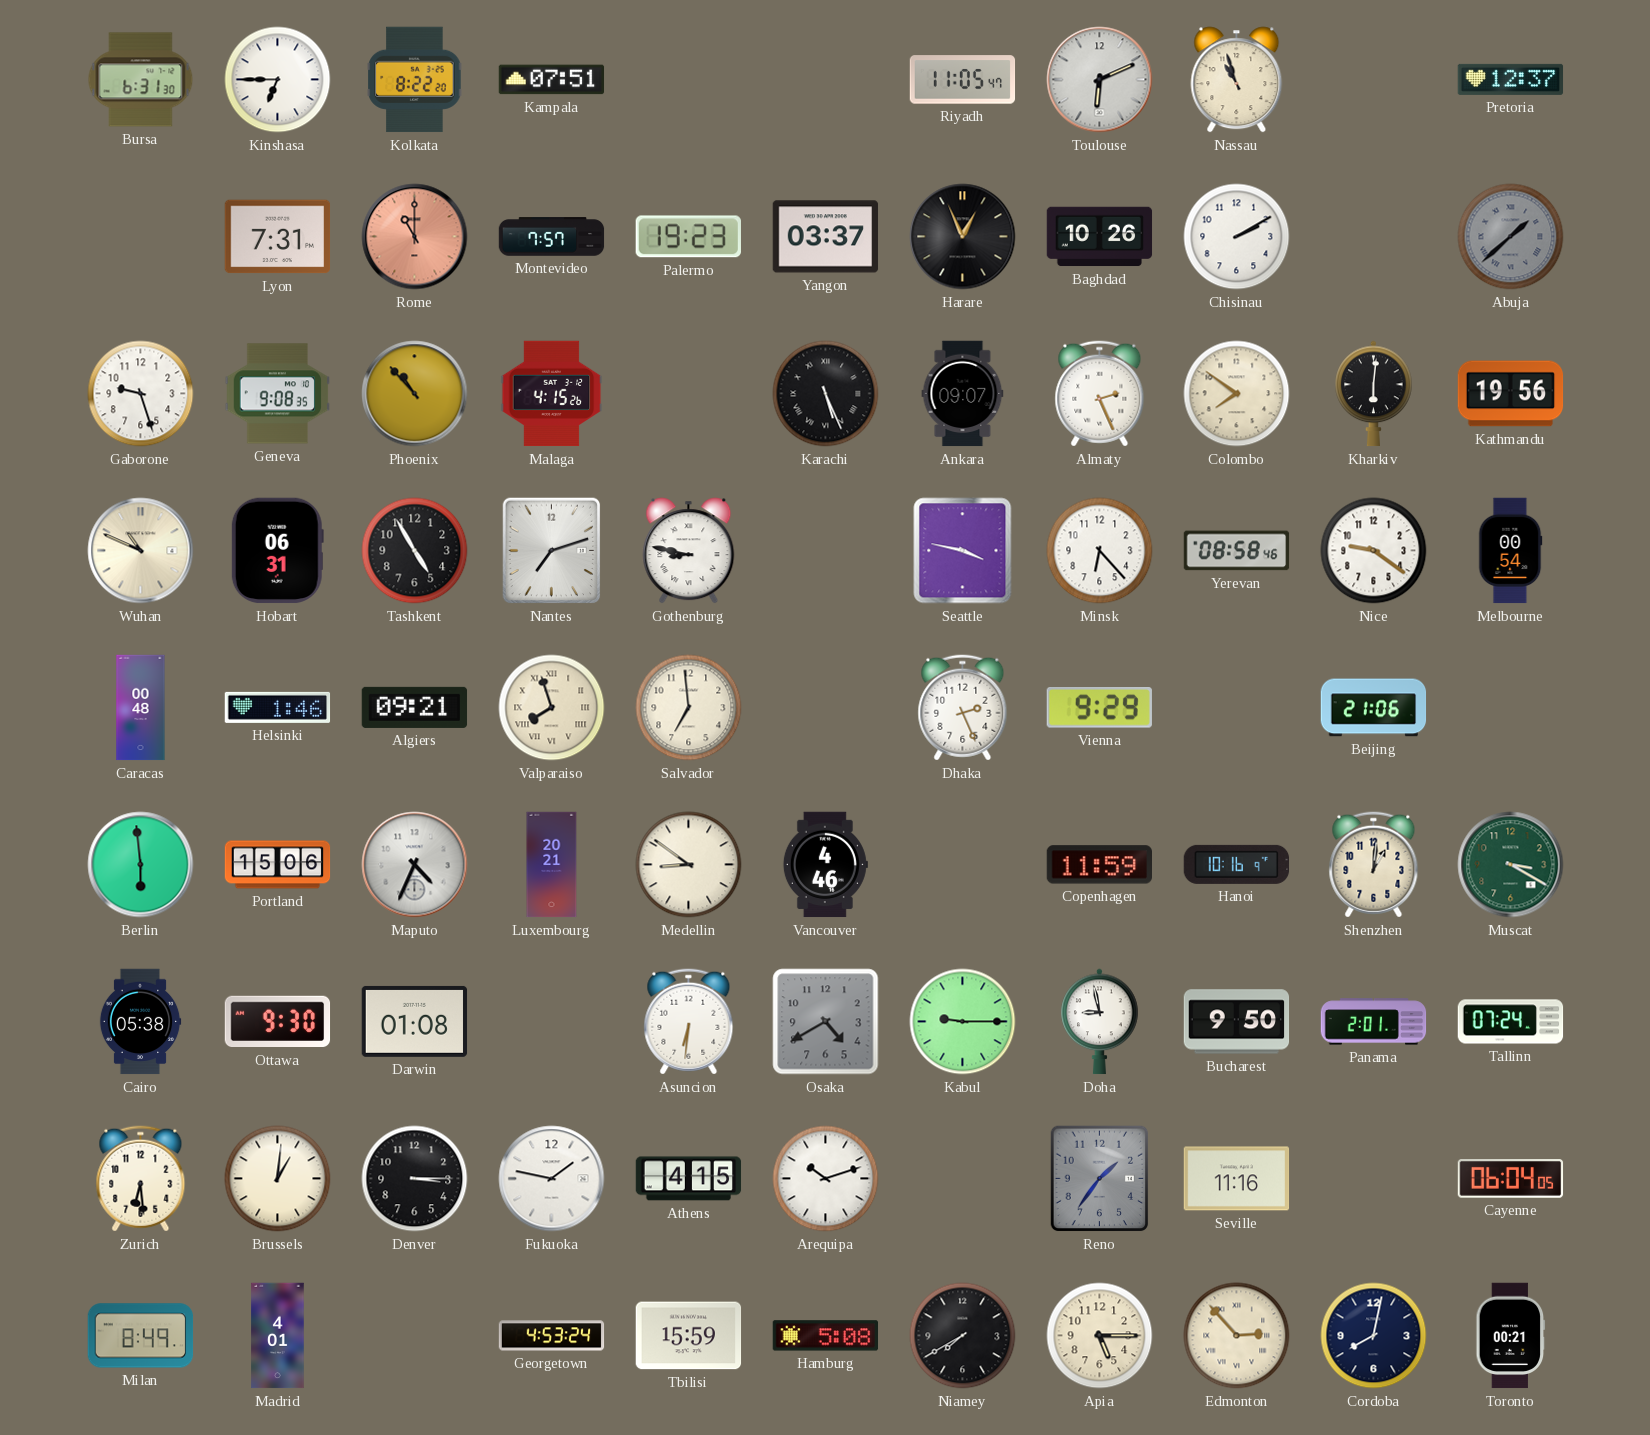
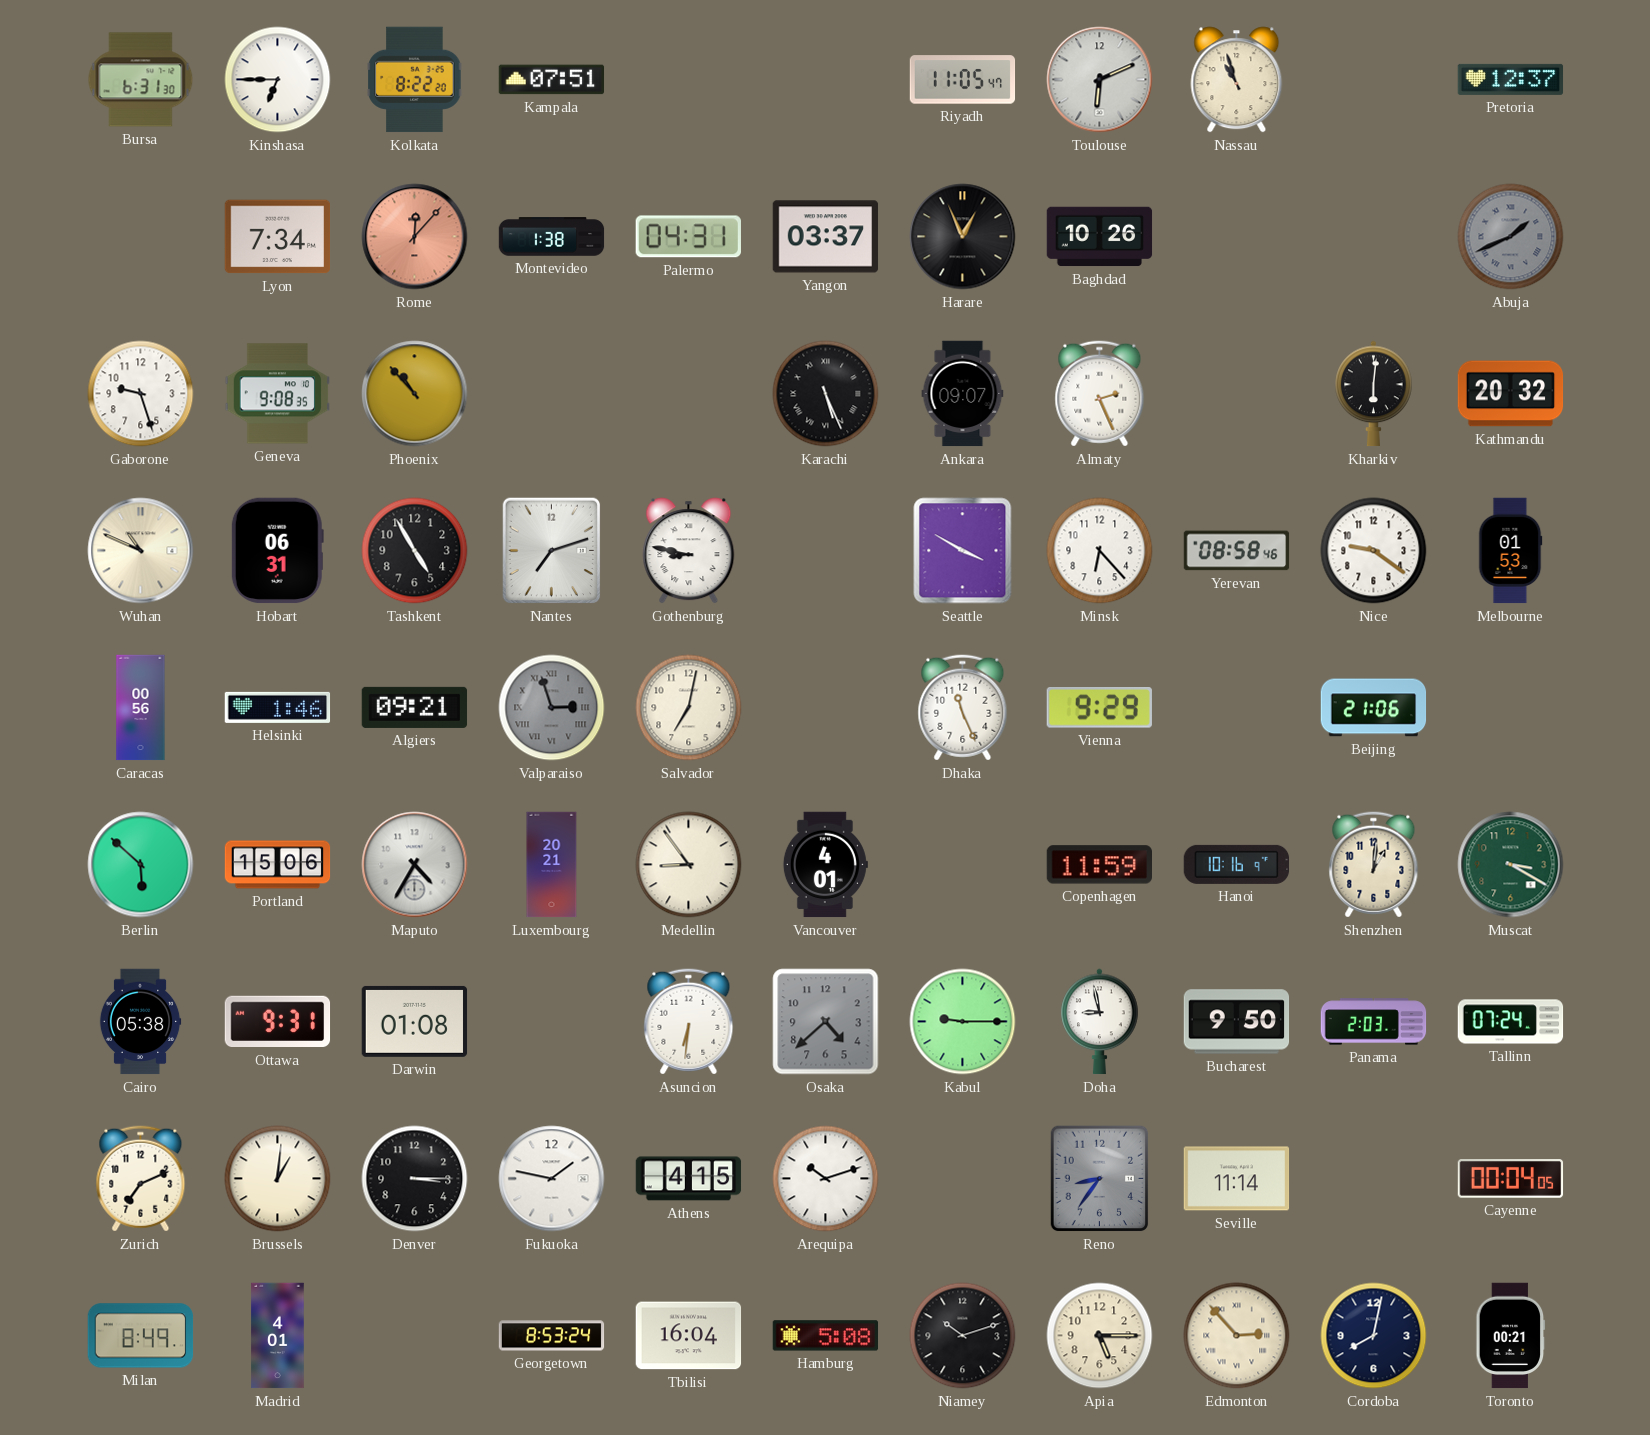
Lyon: 7:31 -> 7:34
Rome: 11:00 -> 12:07
Montevideo: 7:57 -> 1:38
Palermo: 19:23 -> 04:31
Chisinau: 2:10 -> none
Abuja: 1:38 -> 1:41
Malaga: 4:15 -> none
Colombo: 7:51 -> none
Kathmandu: 19:56 -> 20:32
Seattle: 3:47 -> 3:50
Melbourne: 00:54 -> 01:53
Caracas: 00:48 -> 00:56
Valparaiso: 7:57 -> 2:57
Valparaiso dial: cream -> grey
Salvador: 6:59 -> 7:02
Dhaka: 2:26 -> 11:26
Berlin: 5:59 -> 5:52
Maputo: 4:34 -> 4:35
Medellin: 8:51 -> 8:54
Vancouver: 4:46 -> 4:01
Ottawa: 9:30 -> 9:31
Osaka: 4:40 -> 4:38
Panama: 2:01 -> 2:03
Zurich: 6:29 -> 7:11
Reno: 1:36 -> 8:36
Seville: 11:16 -> 11:14
Cayenne: 06:04 -> 00:04
Georgetown: 4:53 -> 8:53
Tbilisi: 15:59 -> 16:04
Niamey: 7:40 -> 10:12
